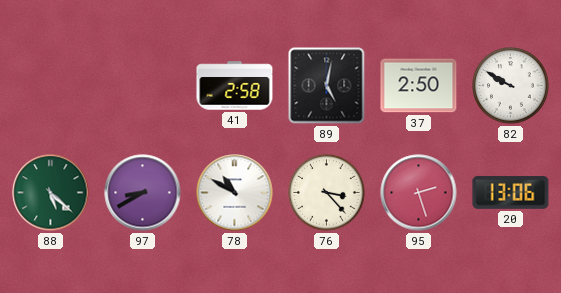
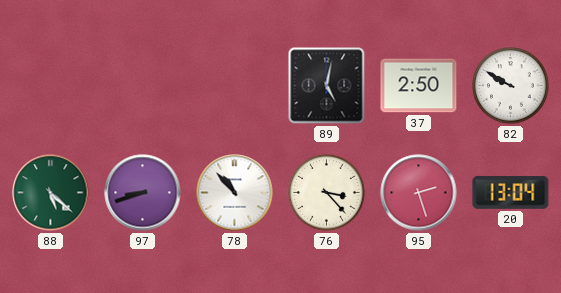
41: 2:58 -> none
97: 8:40 -> 8:42
78: 10:50 -> 10:53
20: 13:06 -> 13:04
